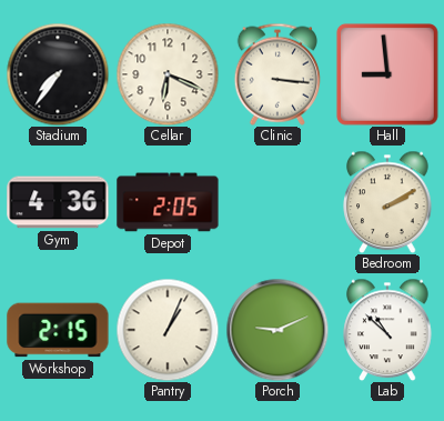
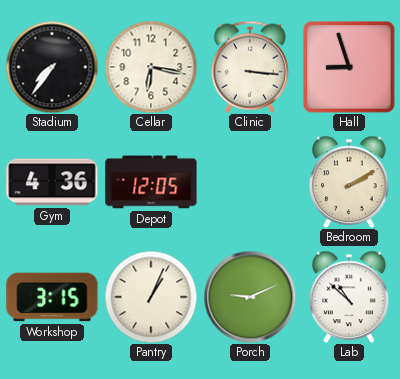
Cellar: 6:19 -> 6:17
Hall: 8:59 -> 8:57
Depot: 2:05 -> 12:05
Workshop: 2:15 -> 3:15
